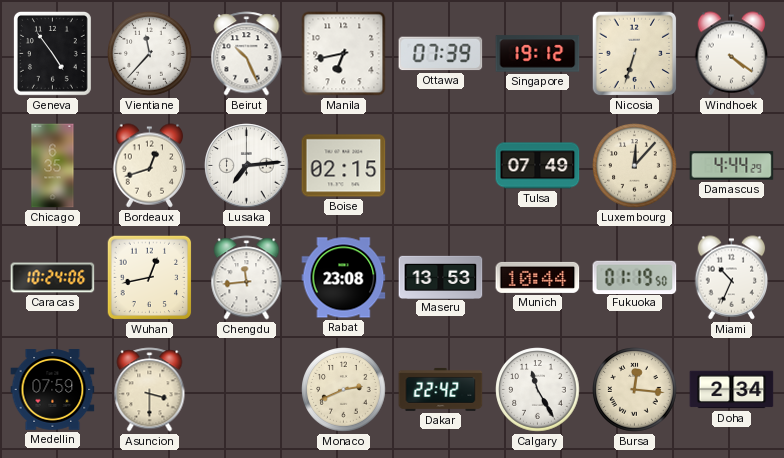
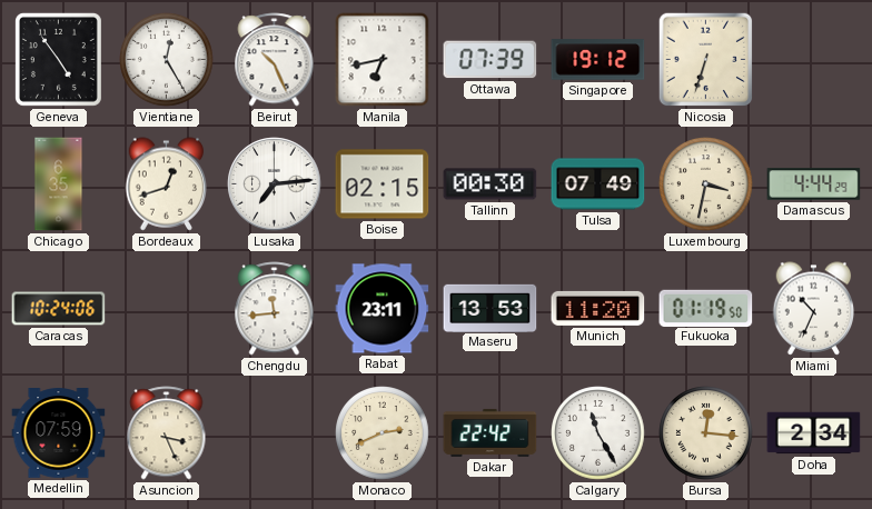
Vientiane: 11:37 -> 12:25
Windhoek: 4:21 -> none
Tallinn: none -> 00:30
Luxembourg: 12:07 -> 3:32
Wuhan: 12:43 -> none
Rabat: 23:08 -> 23:11
Munich: 10:44 -> 11:20
Asuncion: 3:30 -> 3:26
